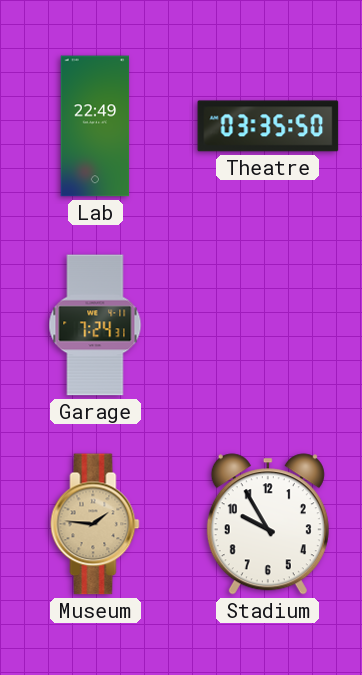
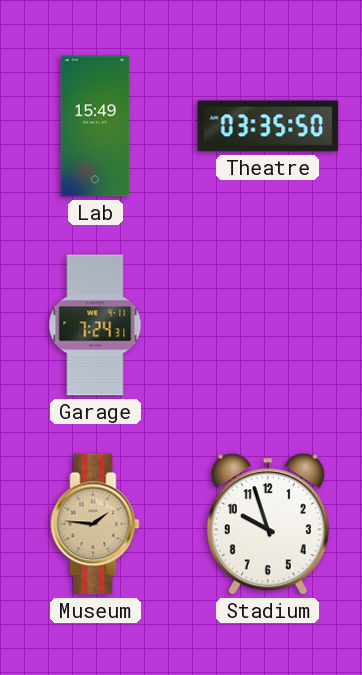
Lab: 22:49 -> 15:49
Stadium: 9:55 -> 9:57
